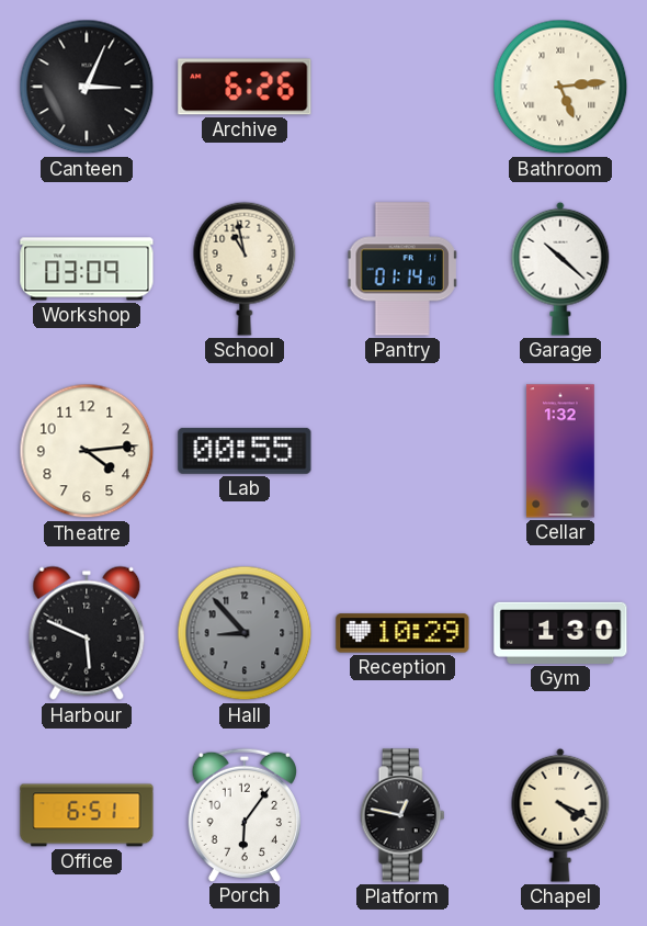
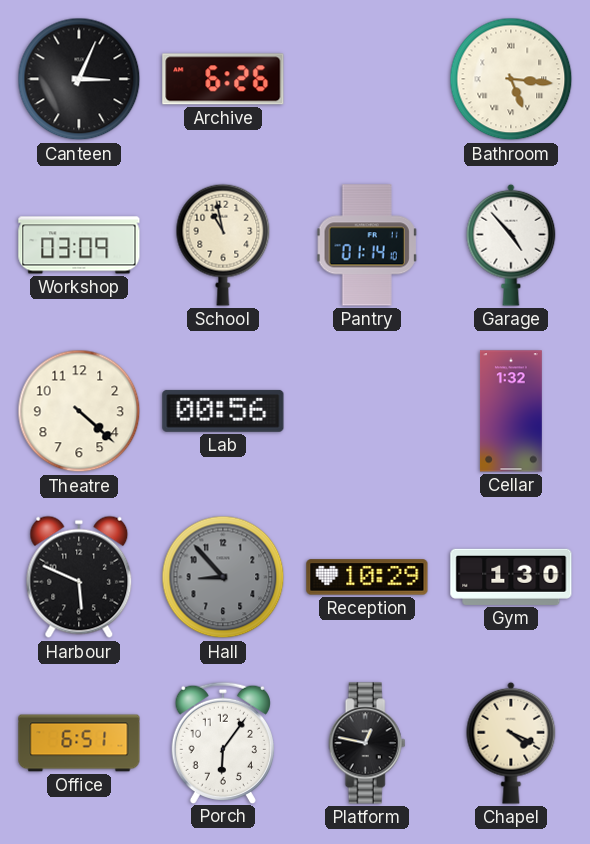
Bathroom: 5:14 -> 5:16
Garage: 10:22 -> 4:53
Theatre: 4:14 -> 4:22
Lab: 00:55 -> 00:56
